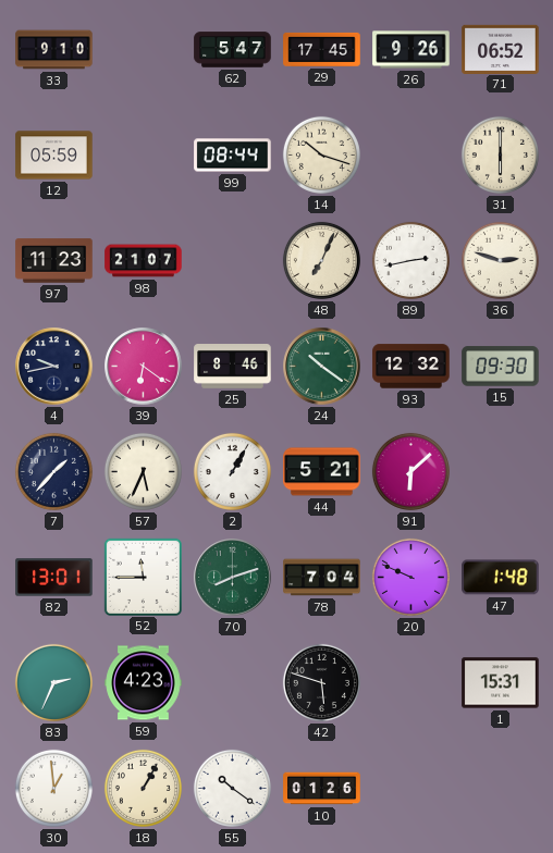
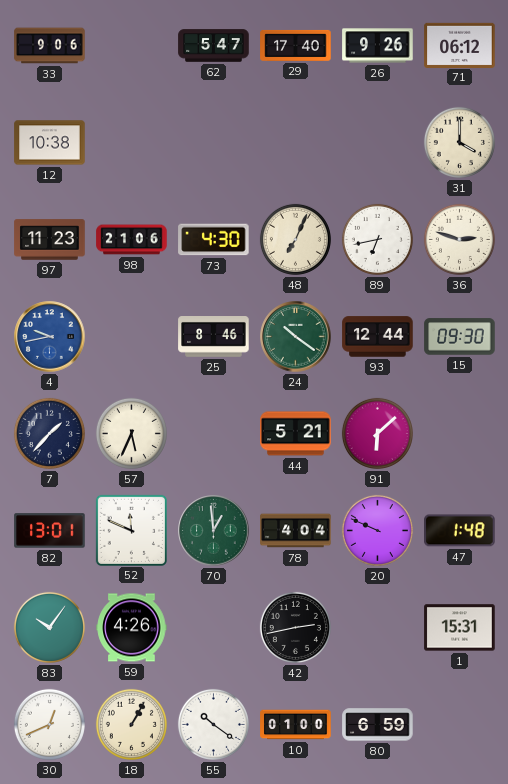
33: 9:10 -> 9:06
29: 17:45 -> 17:40
71: 06:52 -> 06:12
12: 05:59 -> 10:38
99: 08:44 -> none
14: 10:18 -> none
31: 6:00 -> 4:00
98: 21:07 -> 21:06
73: none -> 4:30
89: 2:43 -> 6:43
4 dial: navy -> blue
39: 6:21 -> none
93: 12:32 -> 12:44
2: 1:05 -> none
52: 11:45 -> 11:49
70: 8:12 -> 12:59
78: 7:04 -> 4:04
83: 2:34 -> 10:06
59: 4:23 -> 4:26
42: 5:48 -> 2:43
30: 12:59 -> 12:41
10: 01:26 -> 01:00
80: none -> 6:59
